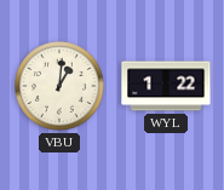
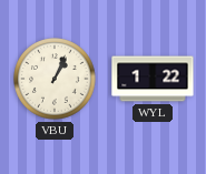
VBU: 1:01 -> 1:04
